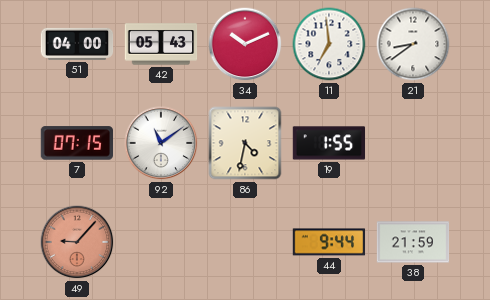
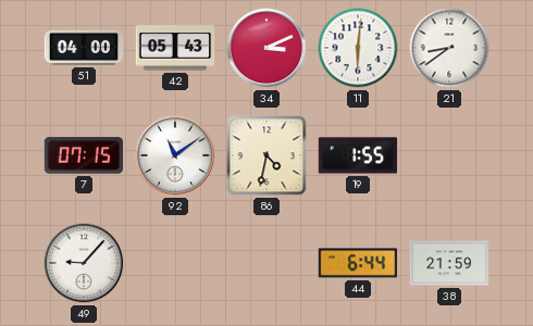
34: 10:11 -> 3:11
11: 6:59 -> 6:01
49 dial: salmon -> white
44: 9:44 -> 6:44
